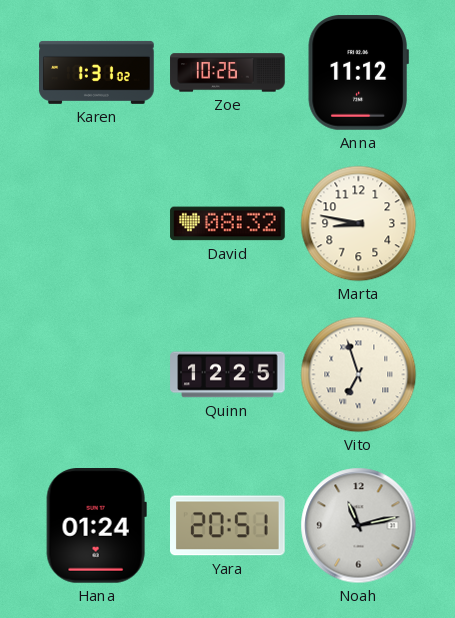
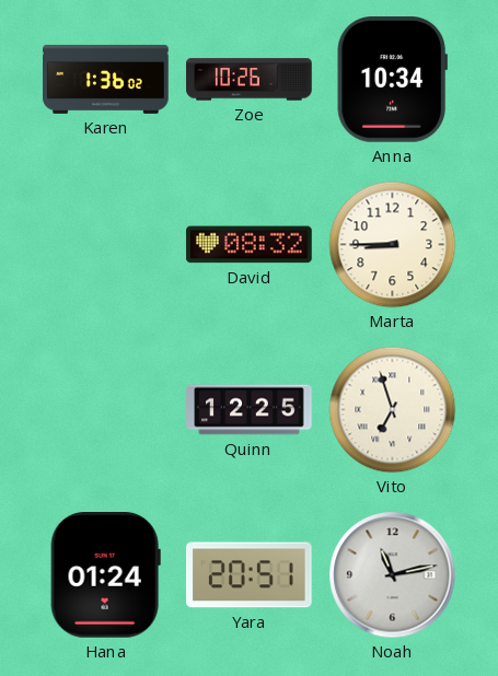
Karen: 1:31 -> 1:36
Anna: 11:12 -> 10:34
Marta: 8:47 -> 8:45
